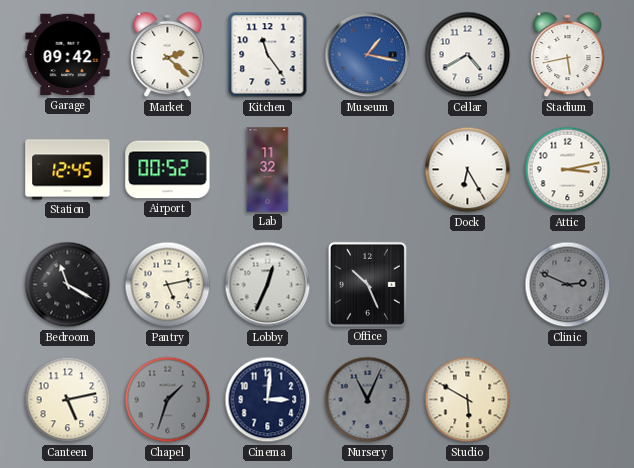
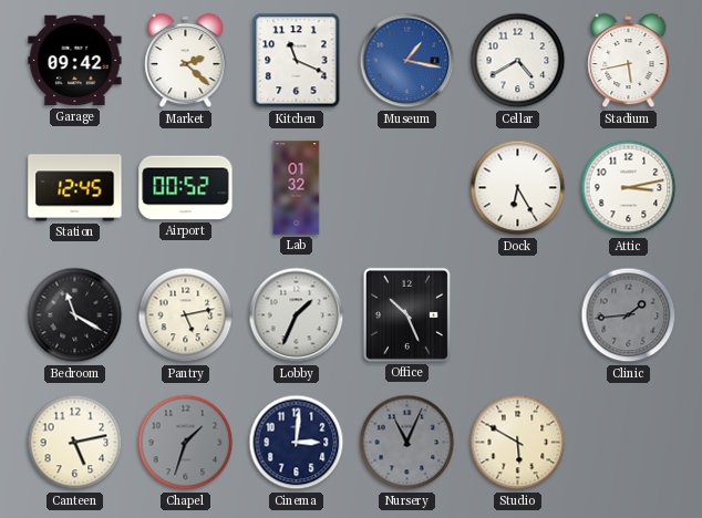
Kitchen: 11:24 -> 11:19
Lab: 11:32 -> 01:32
Lobby: 12:34 -> 1:34
Clinic: 2:49 -> 1:44
